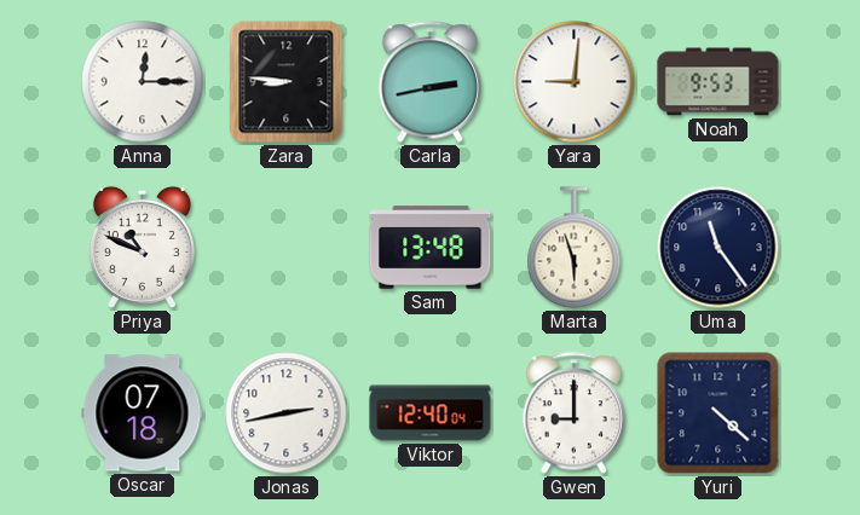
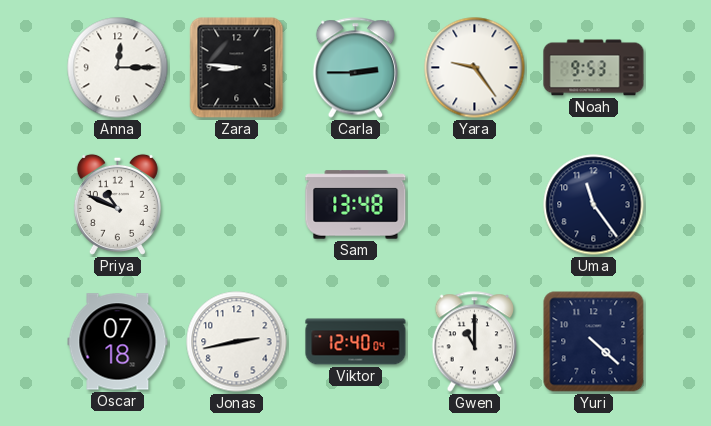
Carla: 2:43 -> 2:45
Yara: 9:01 -> 9:24
Marta: 5:57 -> none
Gwen: 9:00 -> 11:00
